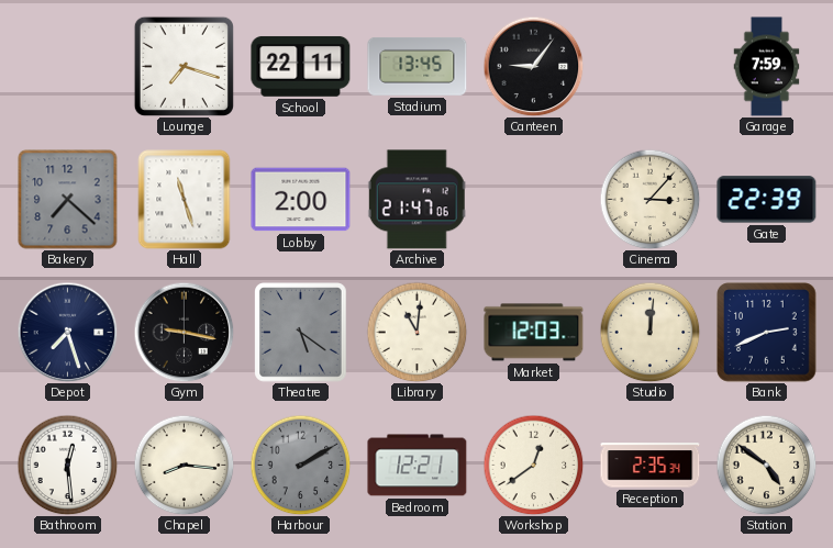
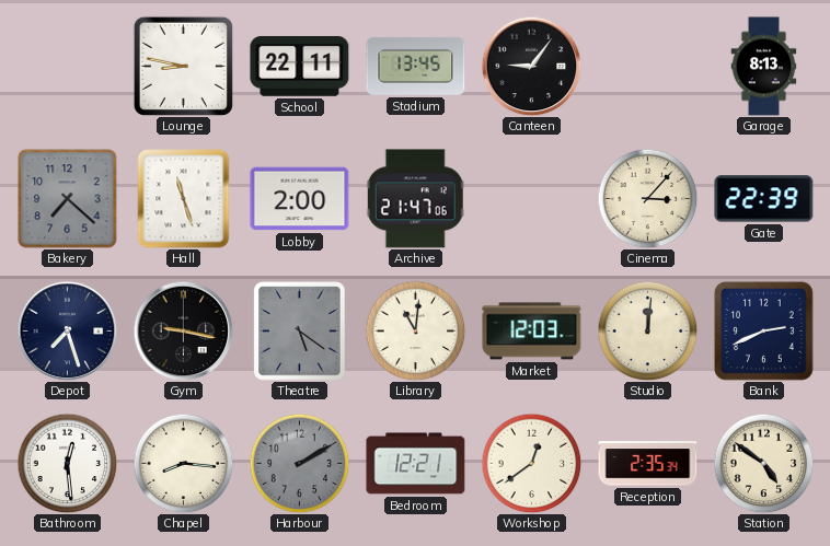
Lounge: 7:18 -> 8:47
Garage: 7:59 -> 8:13
